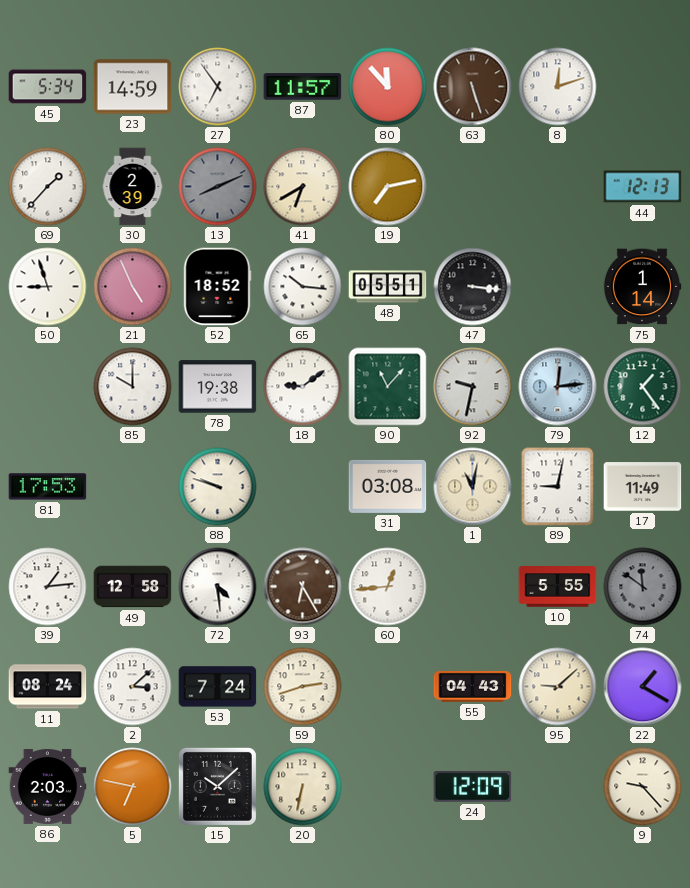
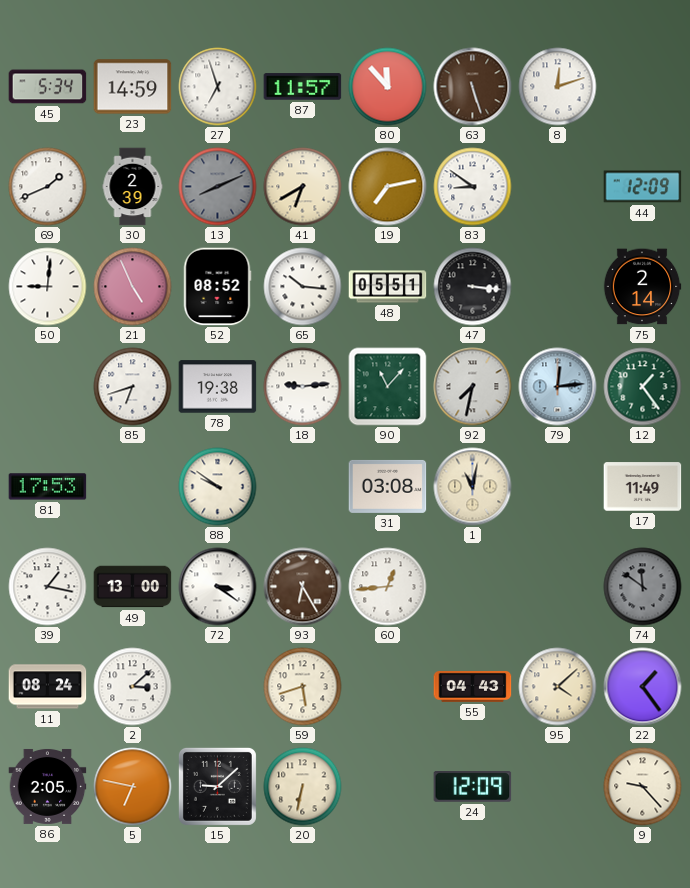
27: 6:54 -> 6:57
69: 1:37 -> 1:41
83: none -> 8:51
44: 12:13 -> 12:09
50: 8:57 -> 9:01
52: 18:52 -> 08:52
75: 1:14 -> 2:14
85: 10:00 -> 6:42
18: 9:09 -> 9:14
92: 9:32 -> 7:32
88: 9:48 -> 9:51
89: 9:02 -> none
39: 1:14 -> 1:17
49: 12:58 -> 13:00
72: 4:29 -> 3:21
10: 5:55 -> none
53: 7:24 -> none
59: 2:42 -> 5:42
95: 9:08 -> 4:08
22: 1:20 -> 1:24
86: 2:03 -> 2:05
15: 10:08 -> 9:08
